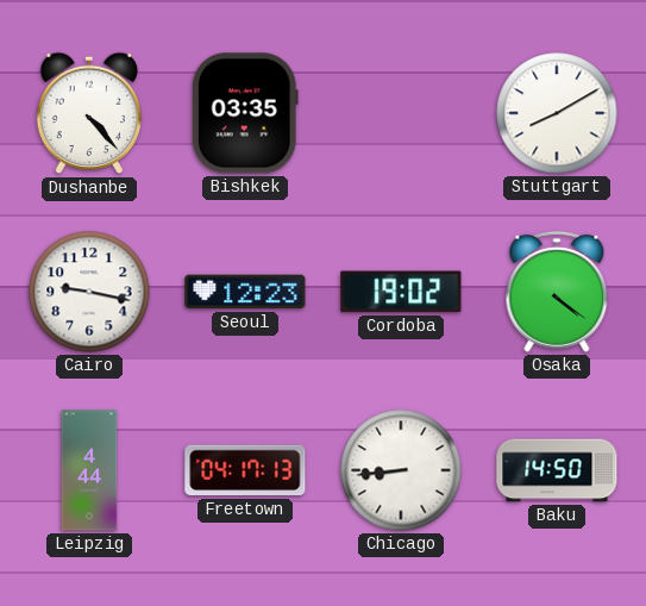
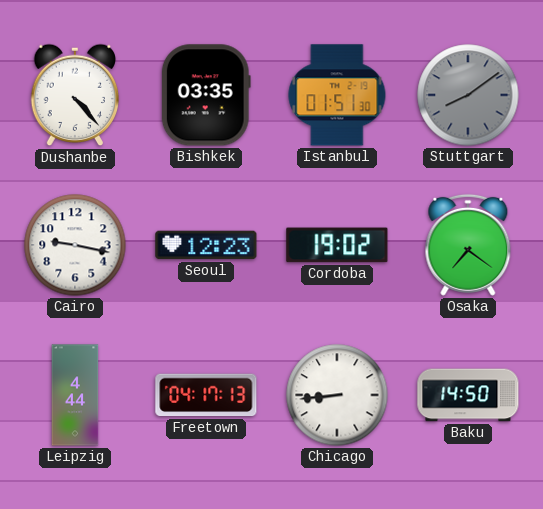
Istanbul: none -> 01:51
Stuttgart: 8:10 -> 8:09
Stuttgart dial: white -> grey
Osaka: 4:21 -> 7:21
